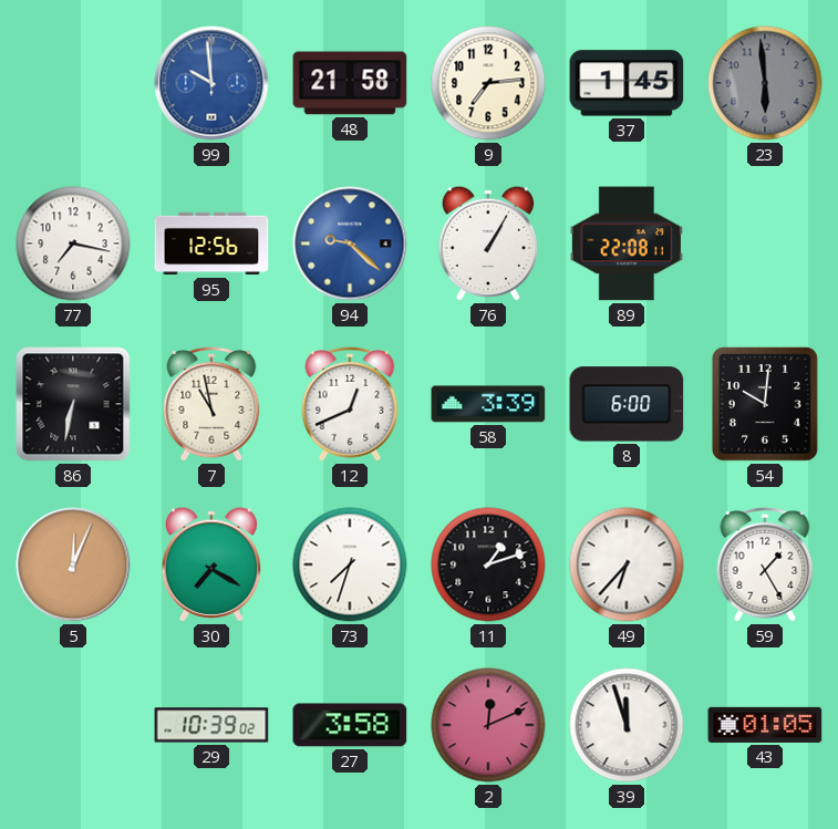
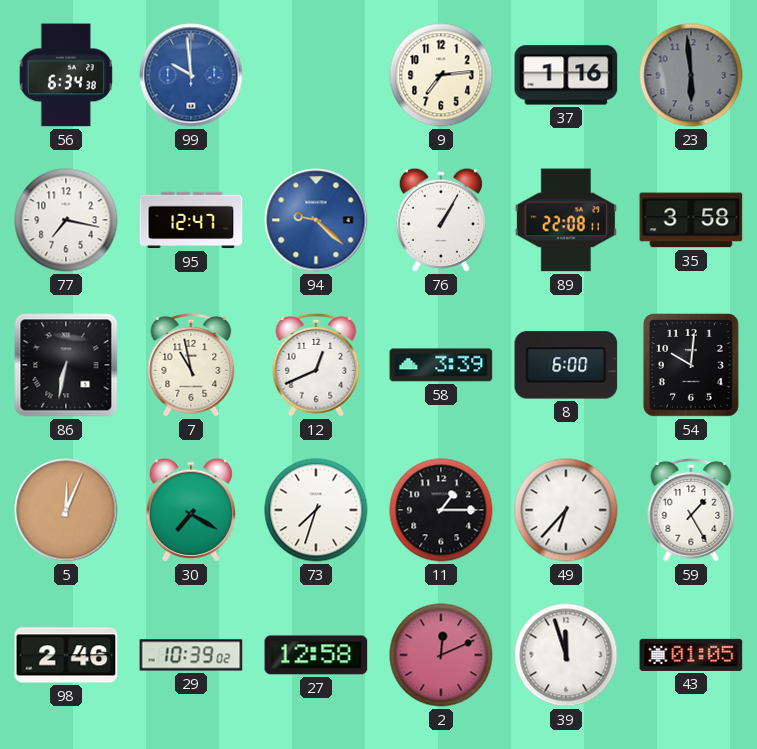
56: none -> 6:34
48: 21:58 -> none
37: 1:45 -> 1:16
95: 12:56 -> 12:47
35: none -> 3:58
11: 1:12 -> 1:15
98: none -> 2:46
27: 3:58 -> 12:58
